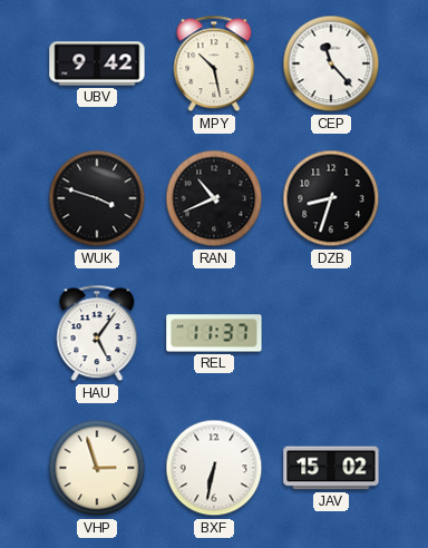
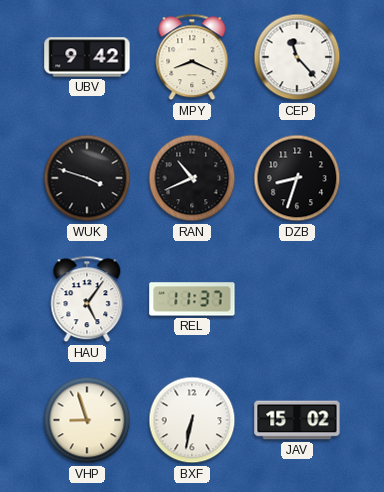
MPY: 10:28 -> 8:19
VHP: 2:57 -> 8:57
